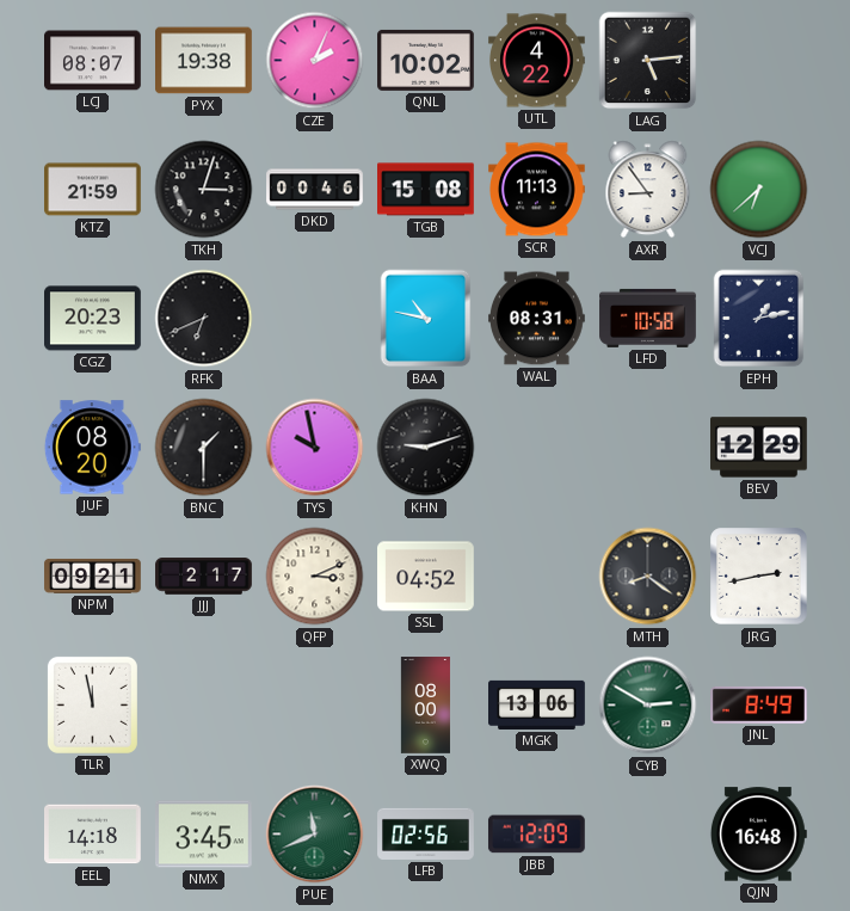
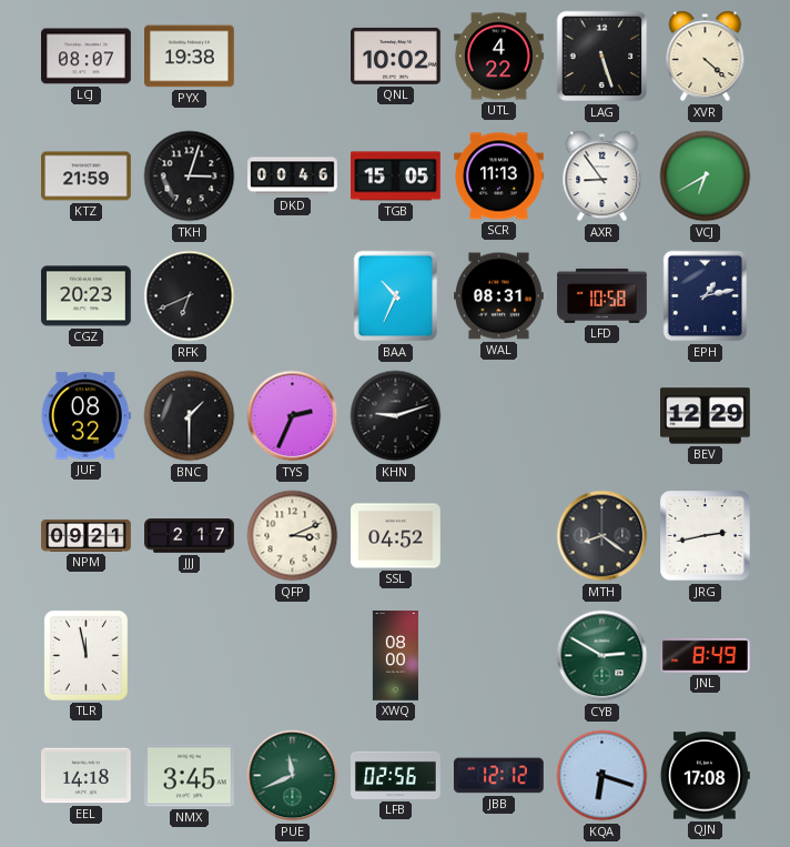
CZE: 2:04 -> none
LAG: 5:14 -> 5:27
XVR: none -> 4:22
TGB: 15:08 -> 15:05
VCJ: 6:38 -> 6:40
BAA: 10:47 -> 10:34
JUF: 08:20 -> 08:32
TYS: 9:58 -> 2:34
MGK: 13:06 -> none
JBB: 12:09 -> 12:12
KQA: none -> 6:18
QJN: 16:48 -> 17:08
